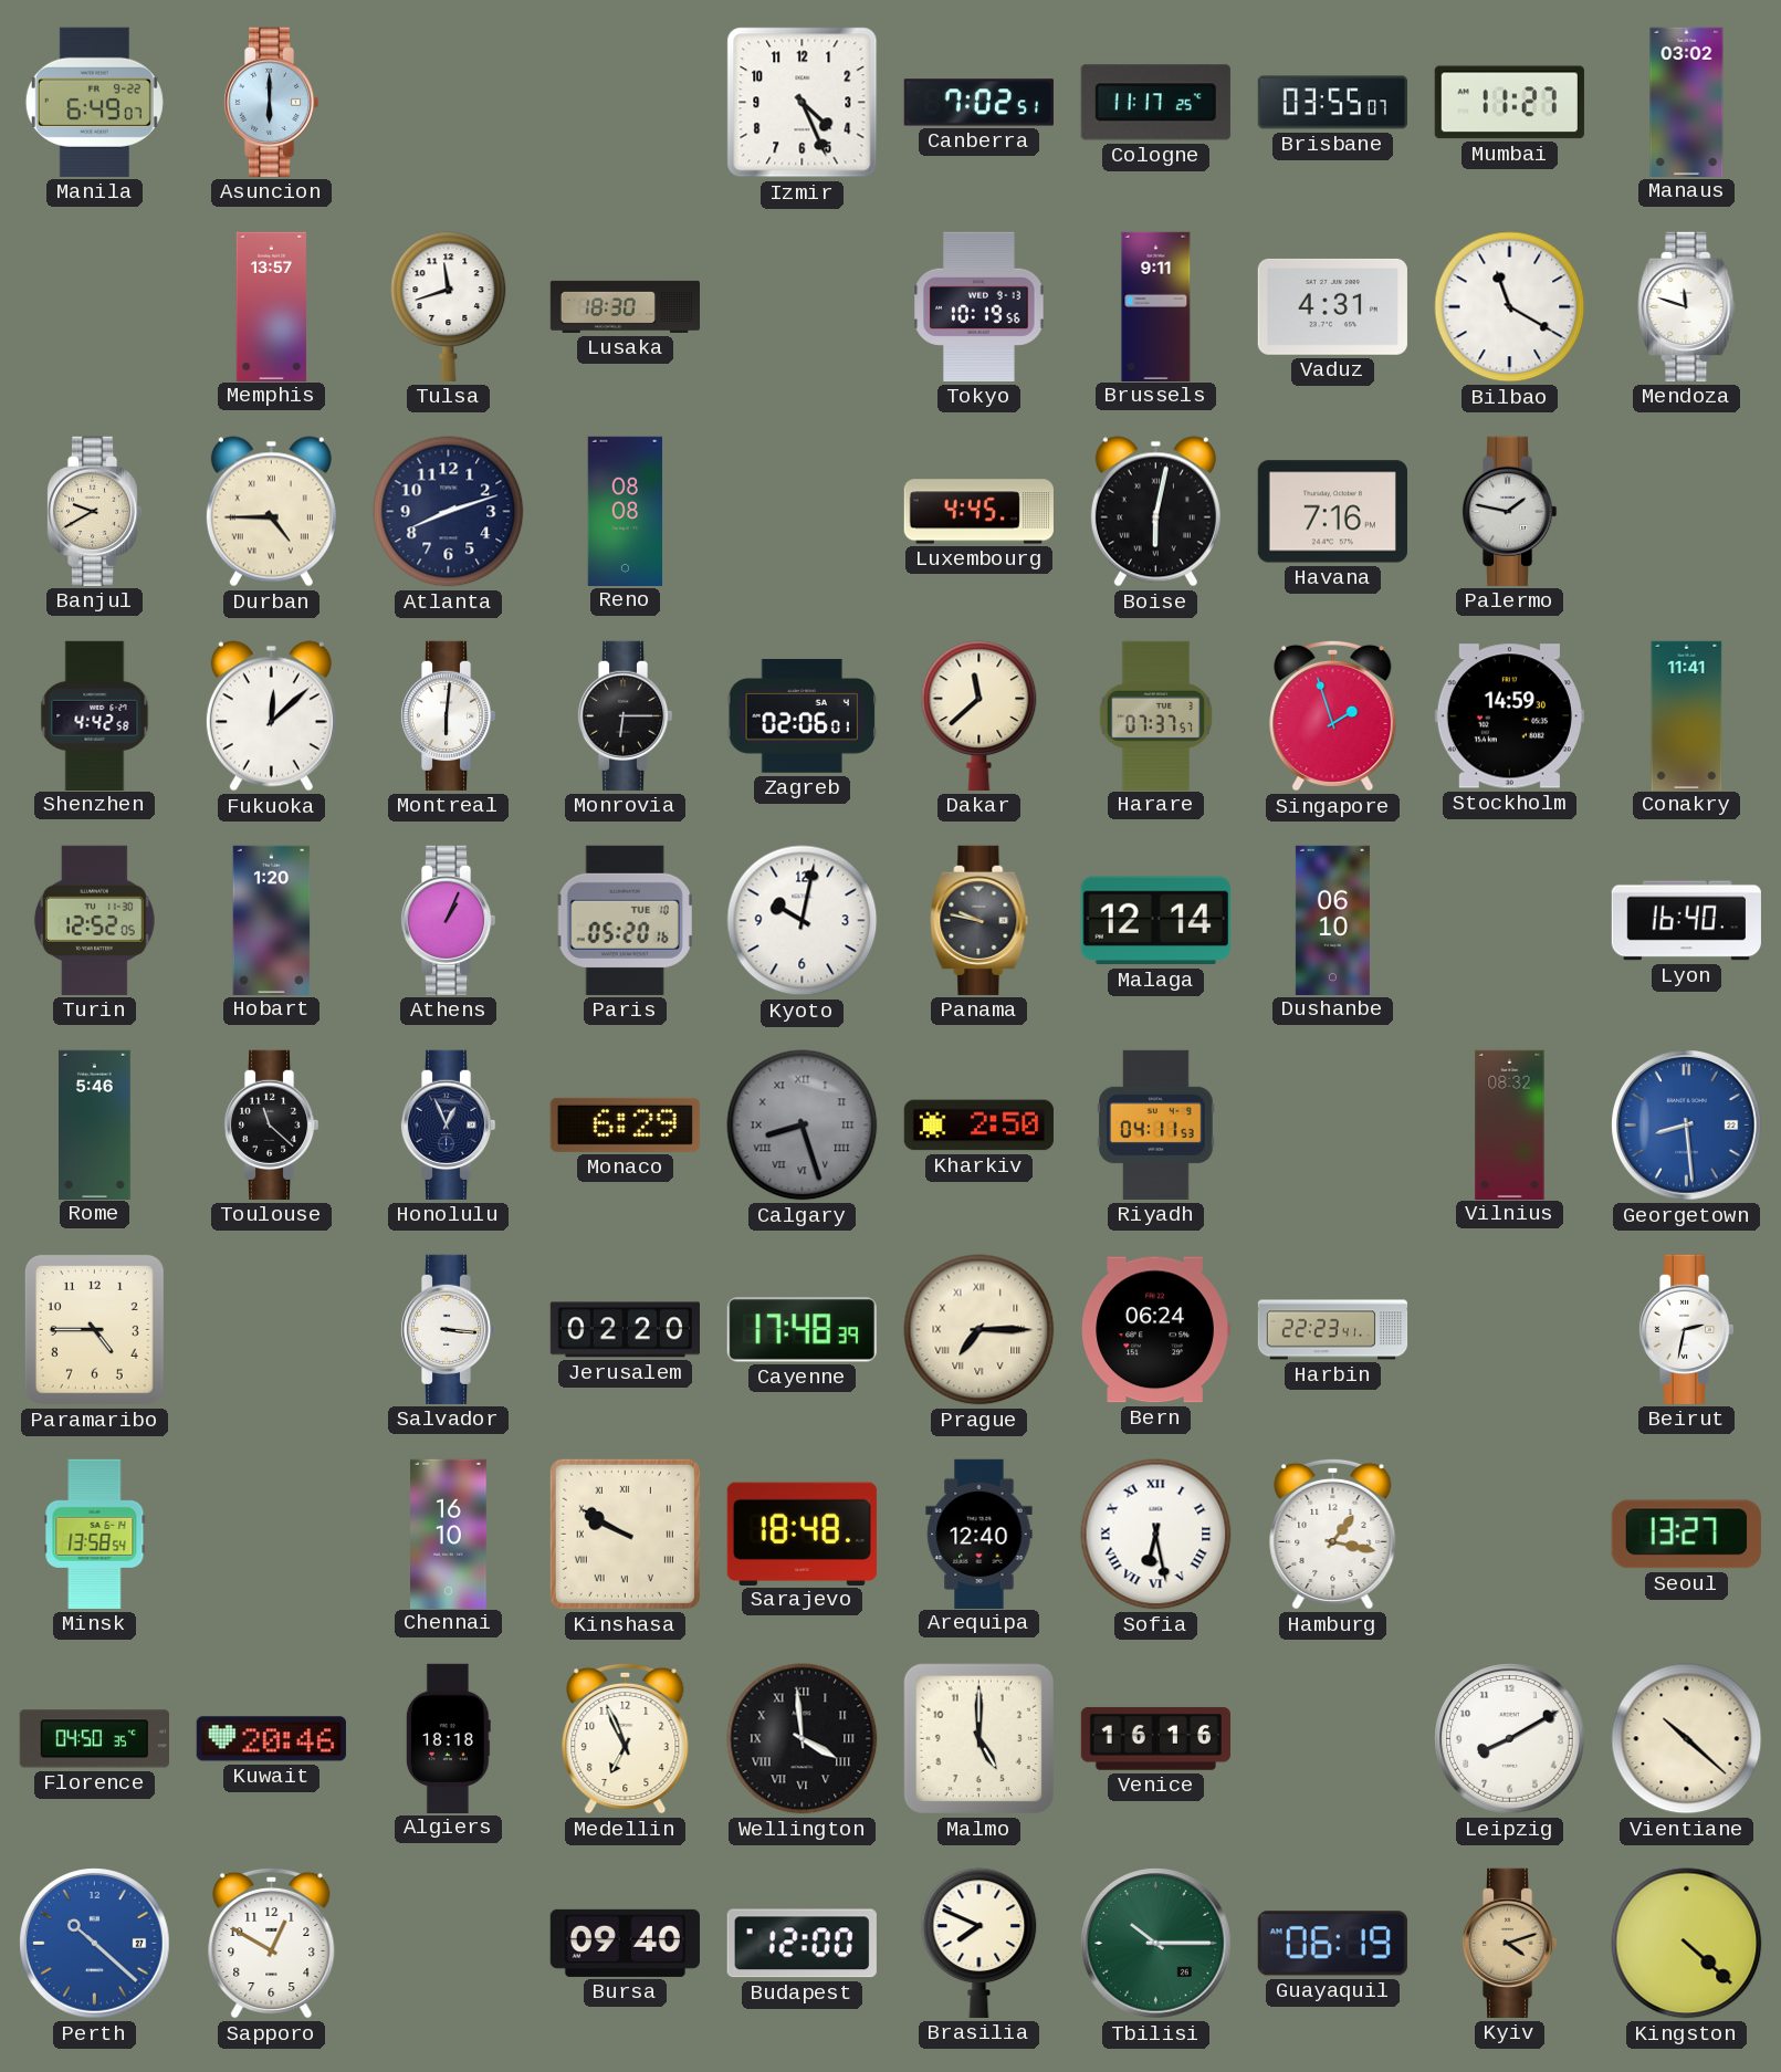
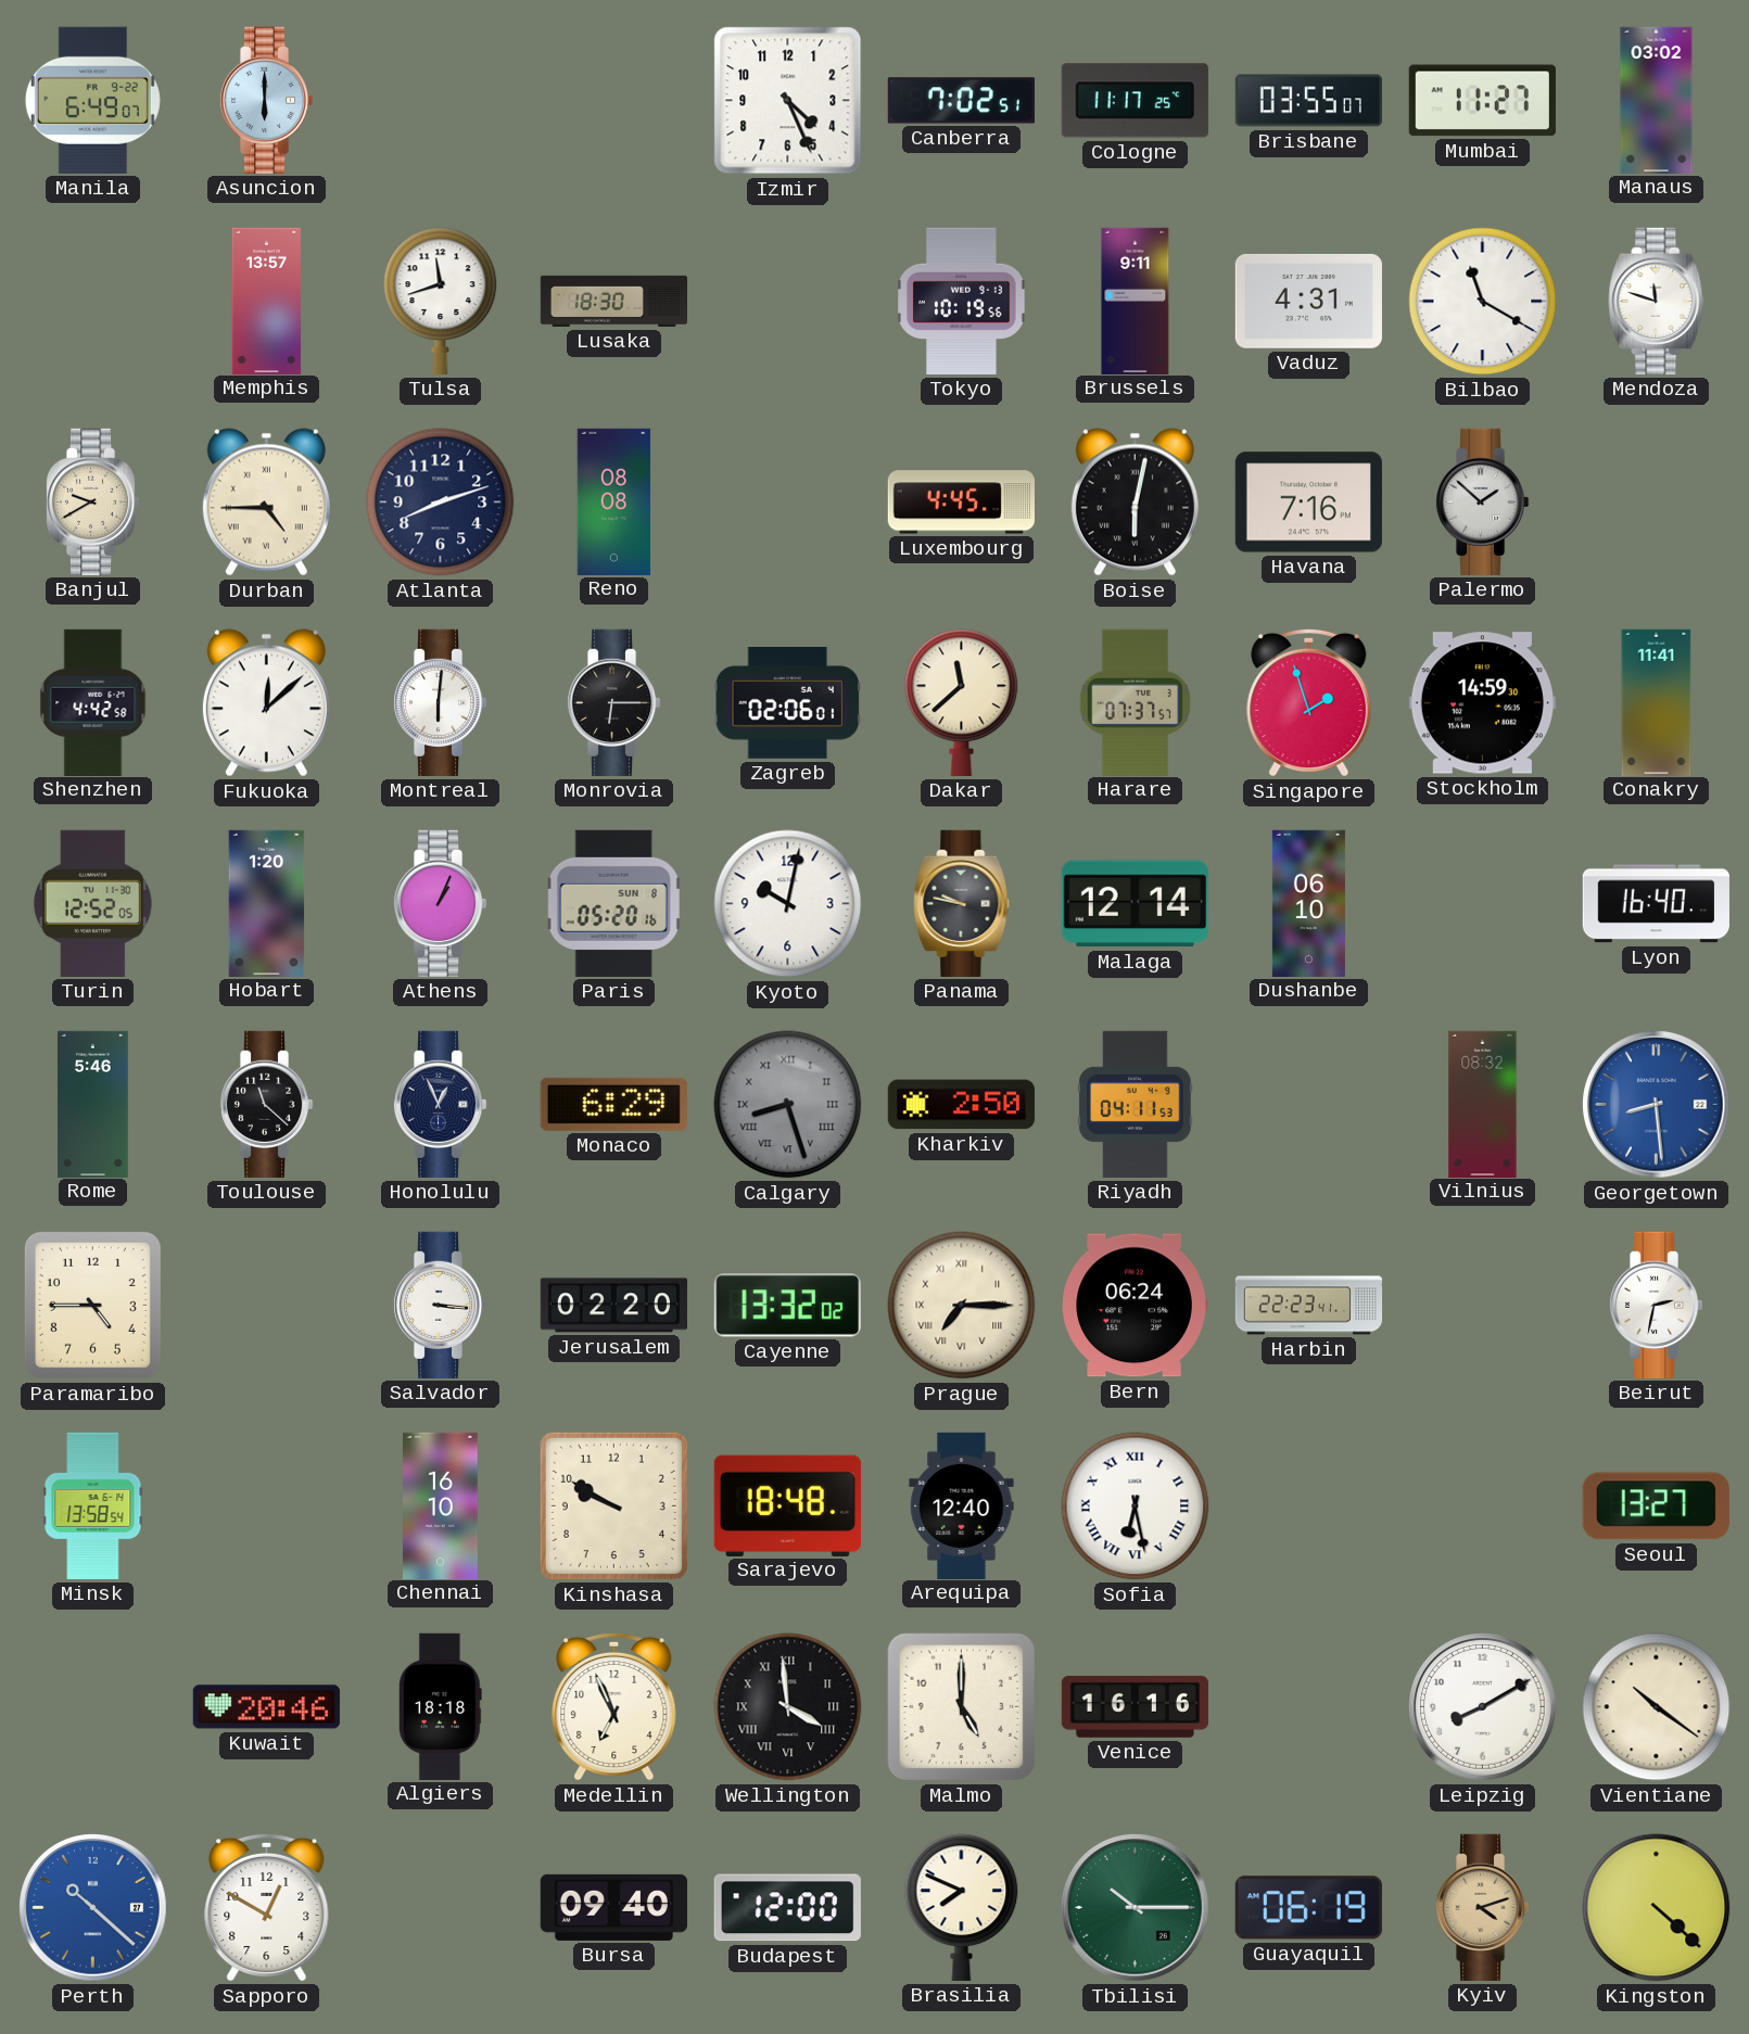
Palermo: 1:47 -> 1:52
Paris date: TUE 10 -> SUN 8
Cayenne: 17:48 -> 13:32
Kinshasa numerals: Roman -> Arabic
Hamburg: 1:17 -> none
Florence: 04:50 -> none
Vientiane: 10:22 -> 10:21
